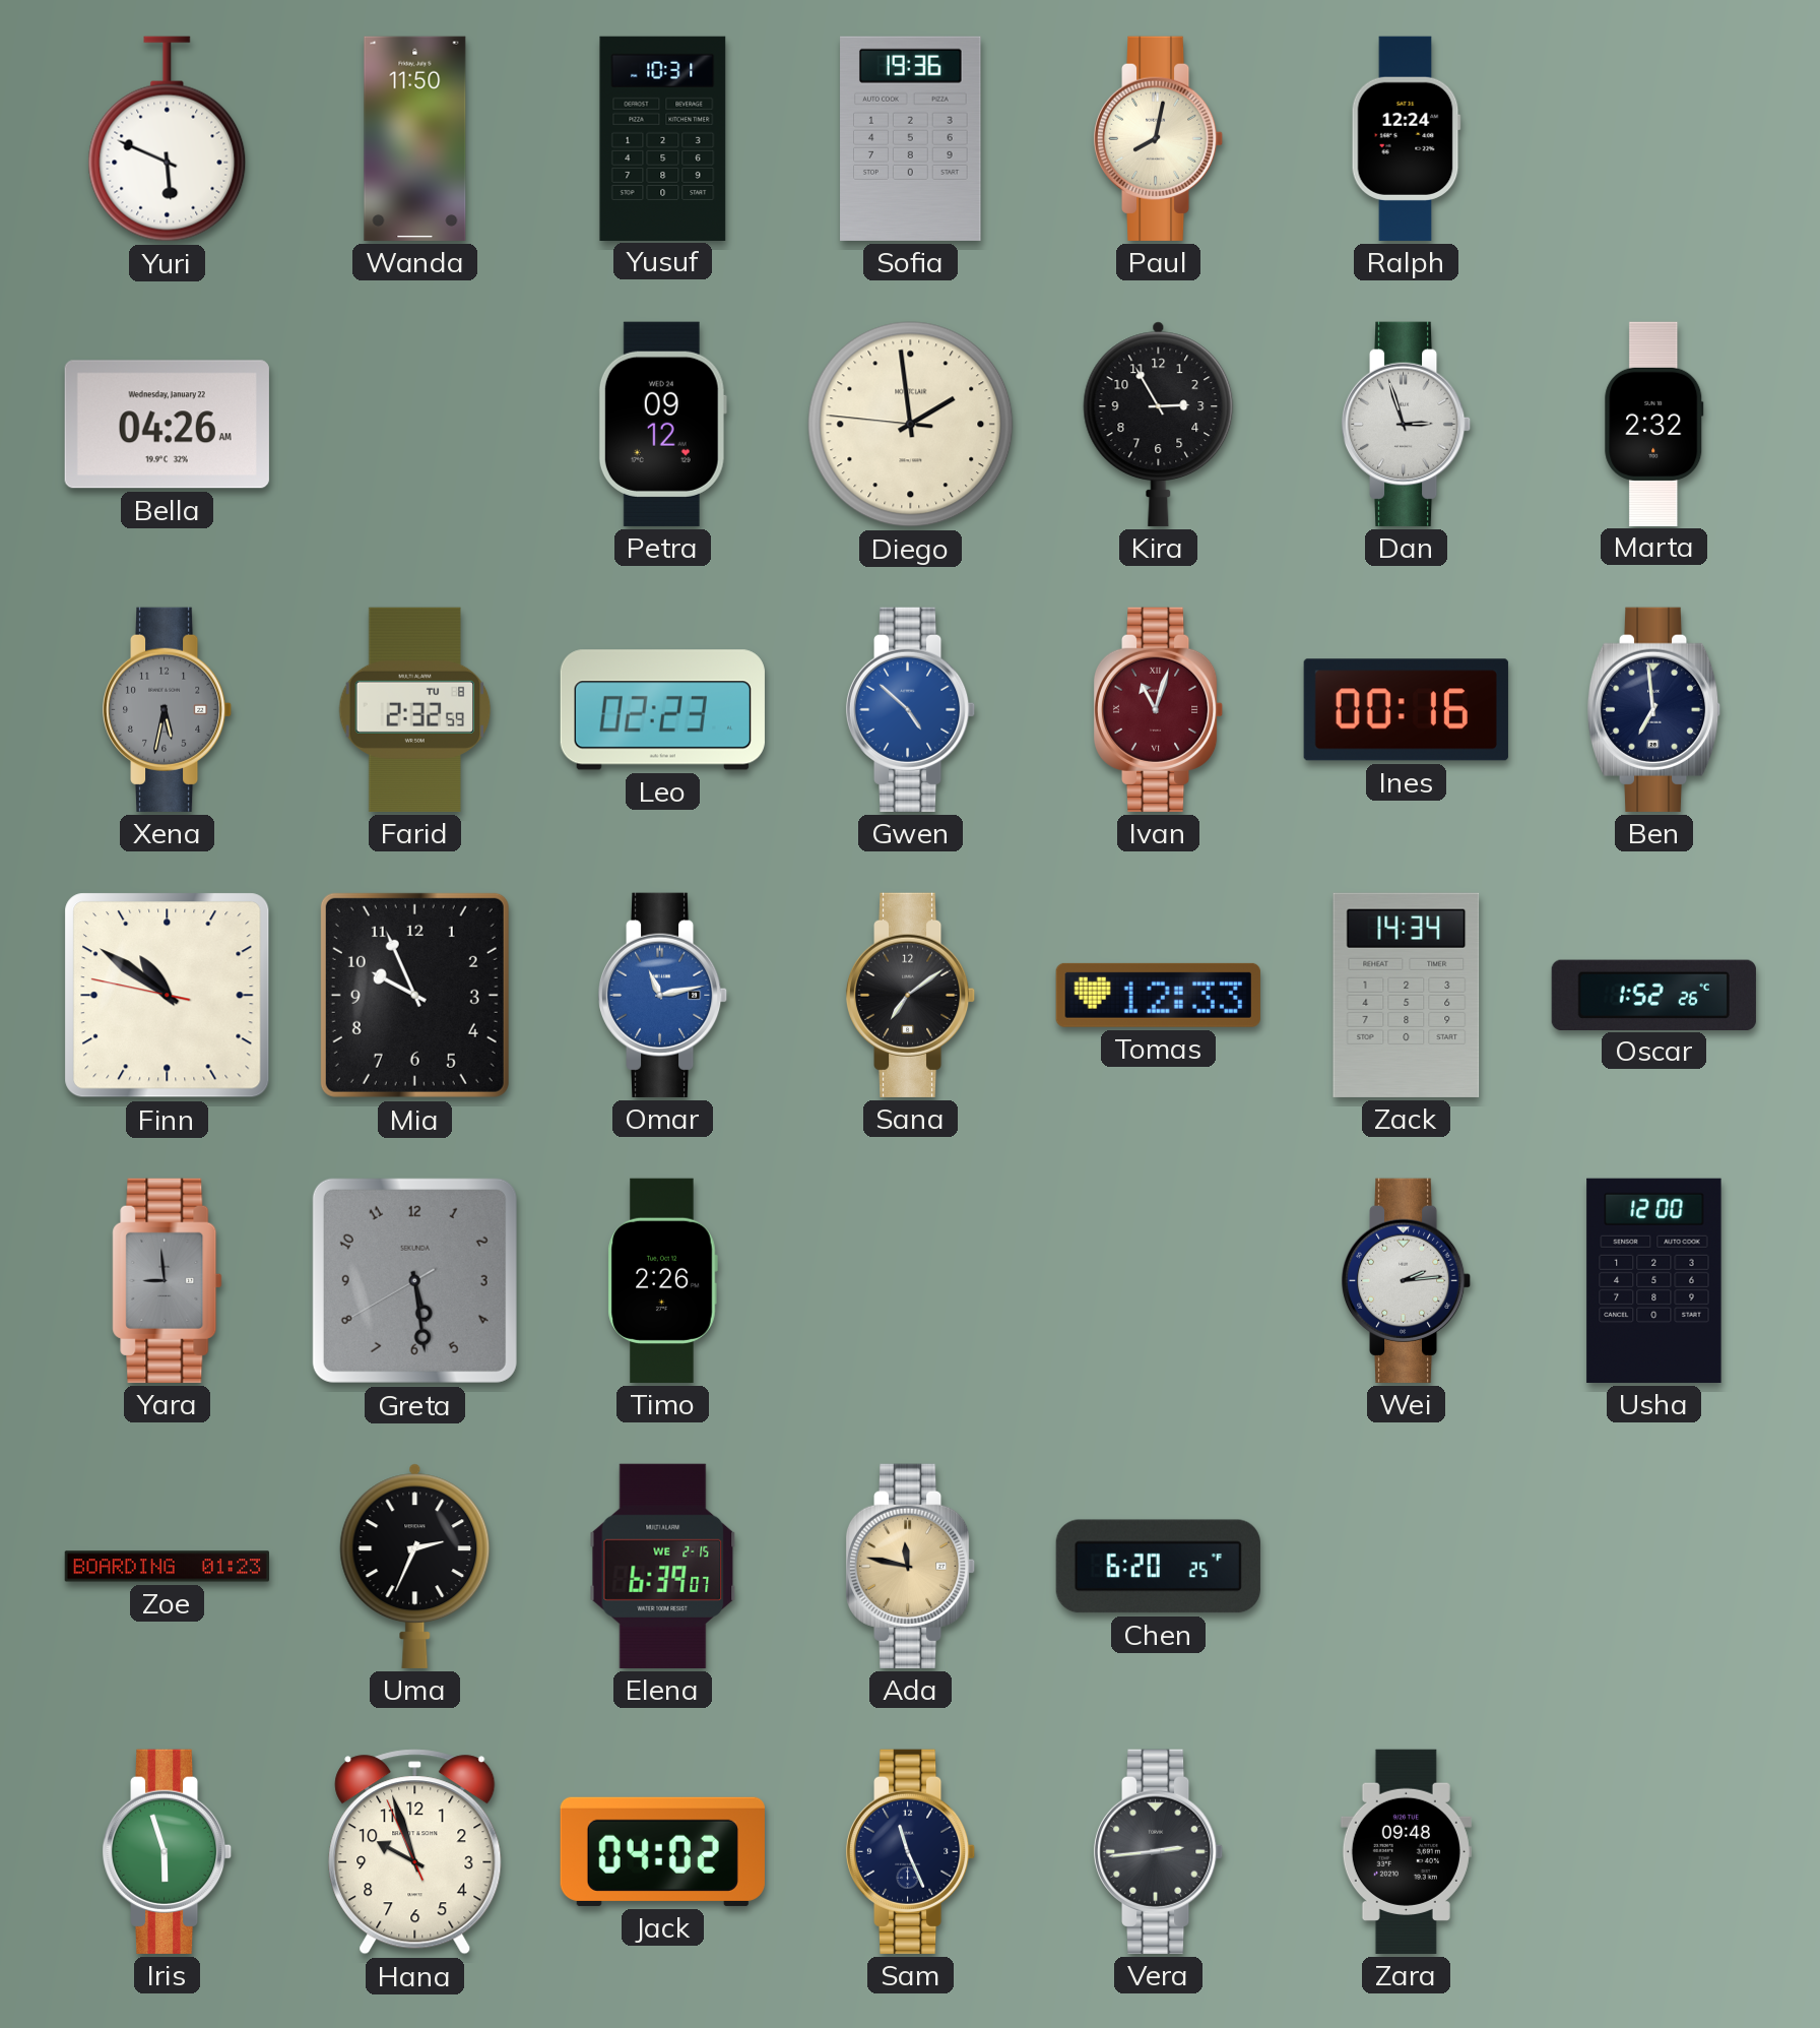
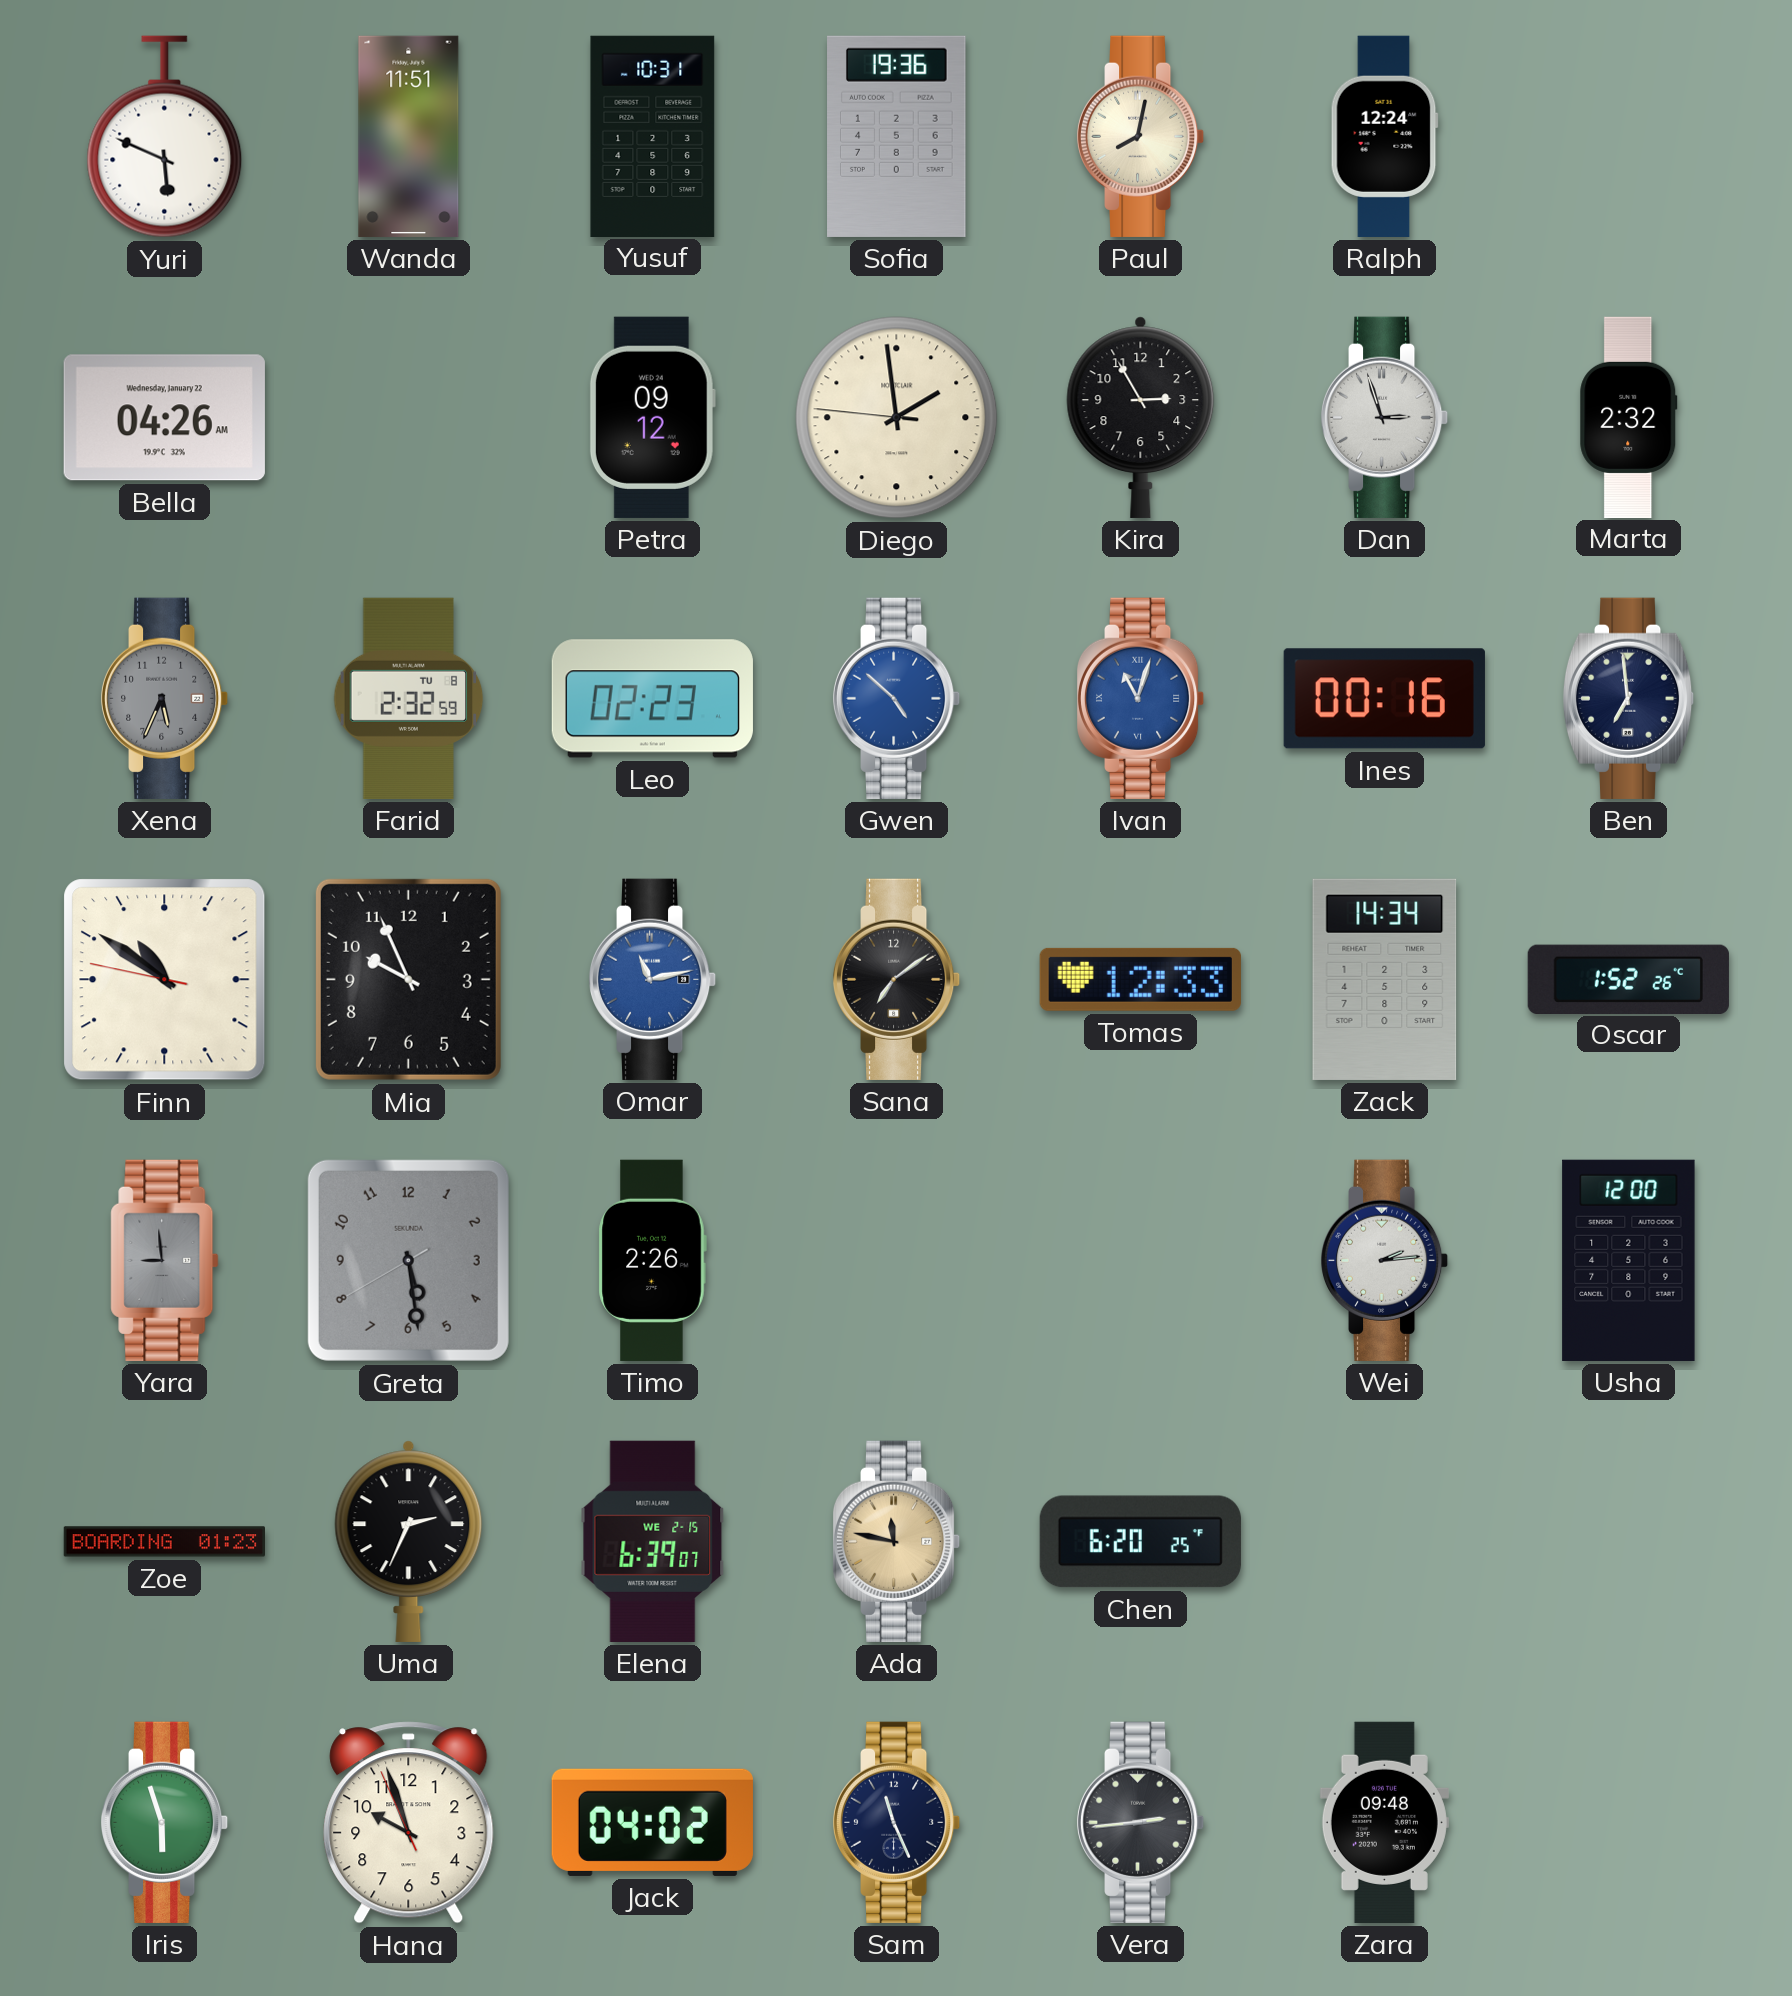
Wanda: 11:50 -> 11:51
Xena: 5:32 -> 5:34
Ivan dial: burgundy -> blue
